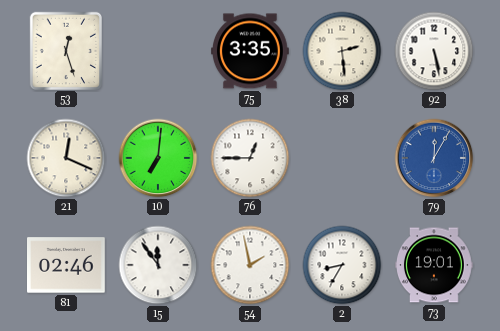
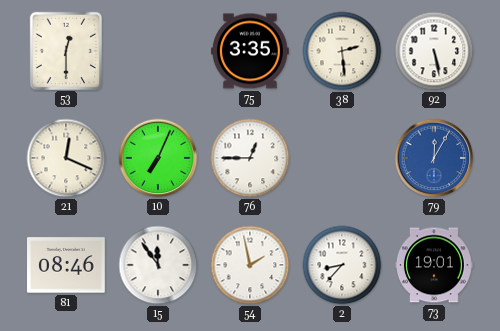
53: 12:27 -> 12:30
10: 7:01 -> 7:04
81: 02:46 -> 08:46
2: 8:35 -> 8:37
